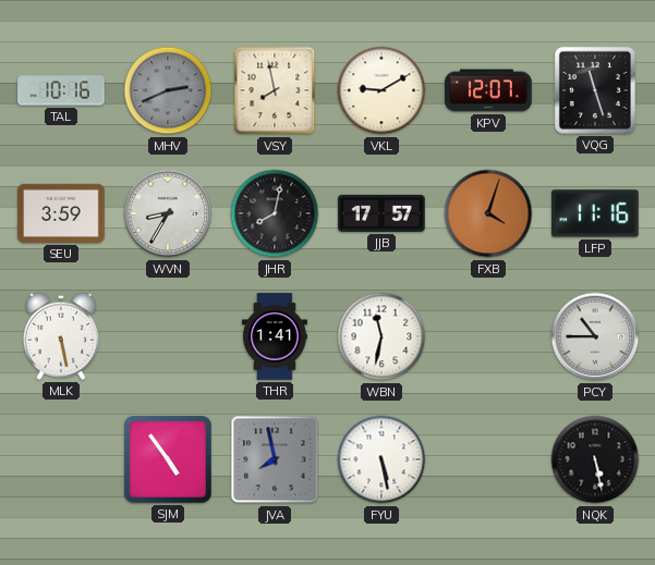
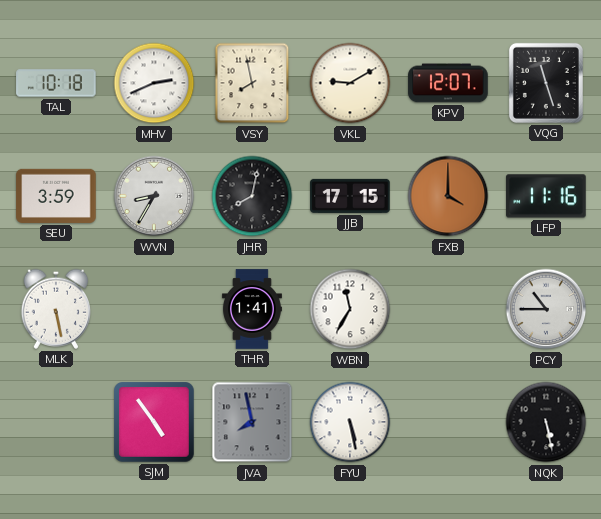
TAL: 10:16 -> 10:18
MHV dial: grey -> white
JJB: 17:57 -> 17:15
FXB: 4:03 -> 4:00
WBN: 11:32 -> 11:35
